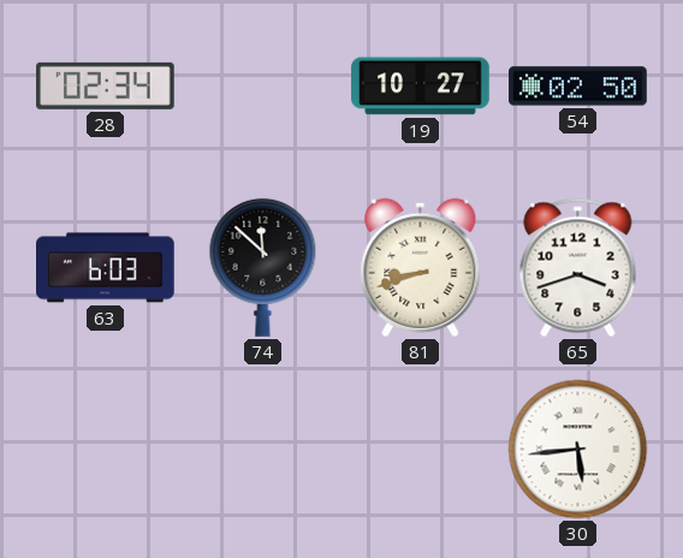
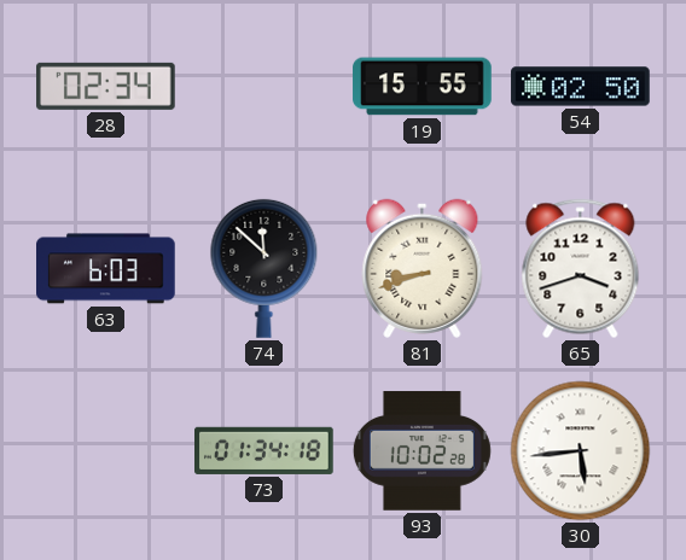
19: 10:27 -> 15:55
73: none -> 01:34
93: none -> 10:02
